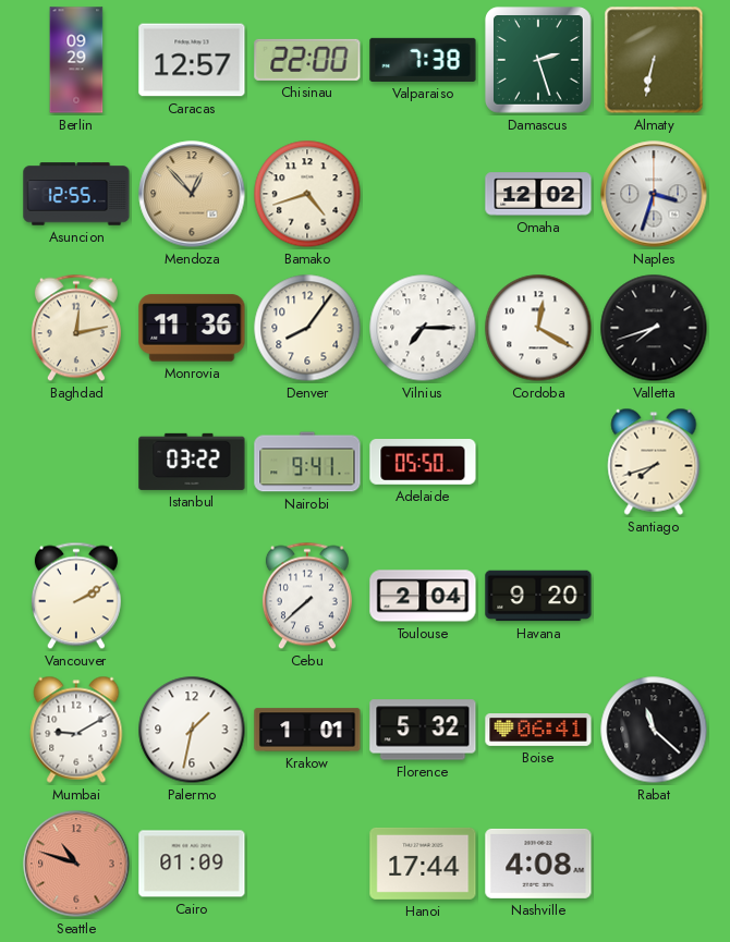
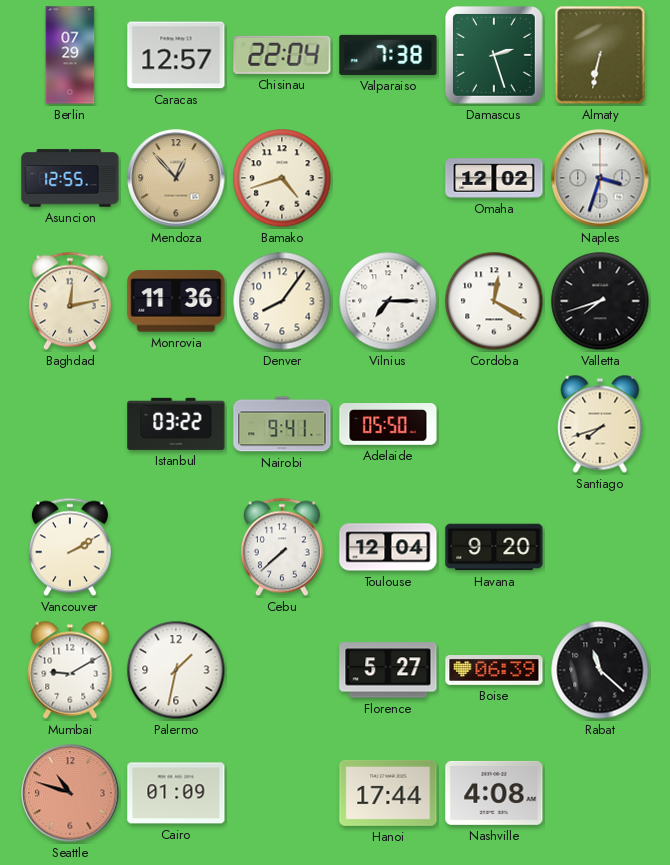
Berlin: 09:29 -> 07:29
Chisinau: 22:00 -> 22:04
Toulouse: 2:04 -> 12:04
Krakow: 1:01 -> none
Florence: 5:32 -> 5:27
Boise: 06:41 -> 06:39
